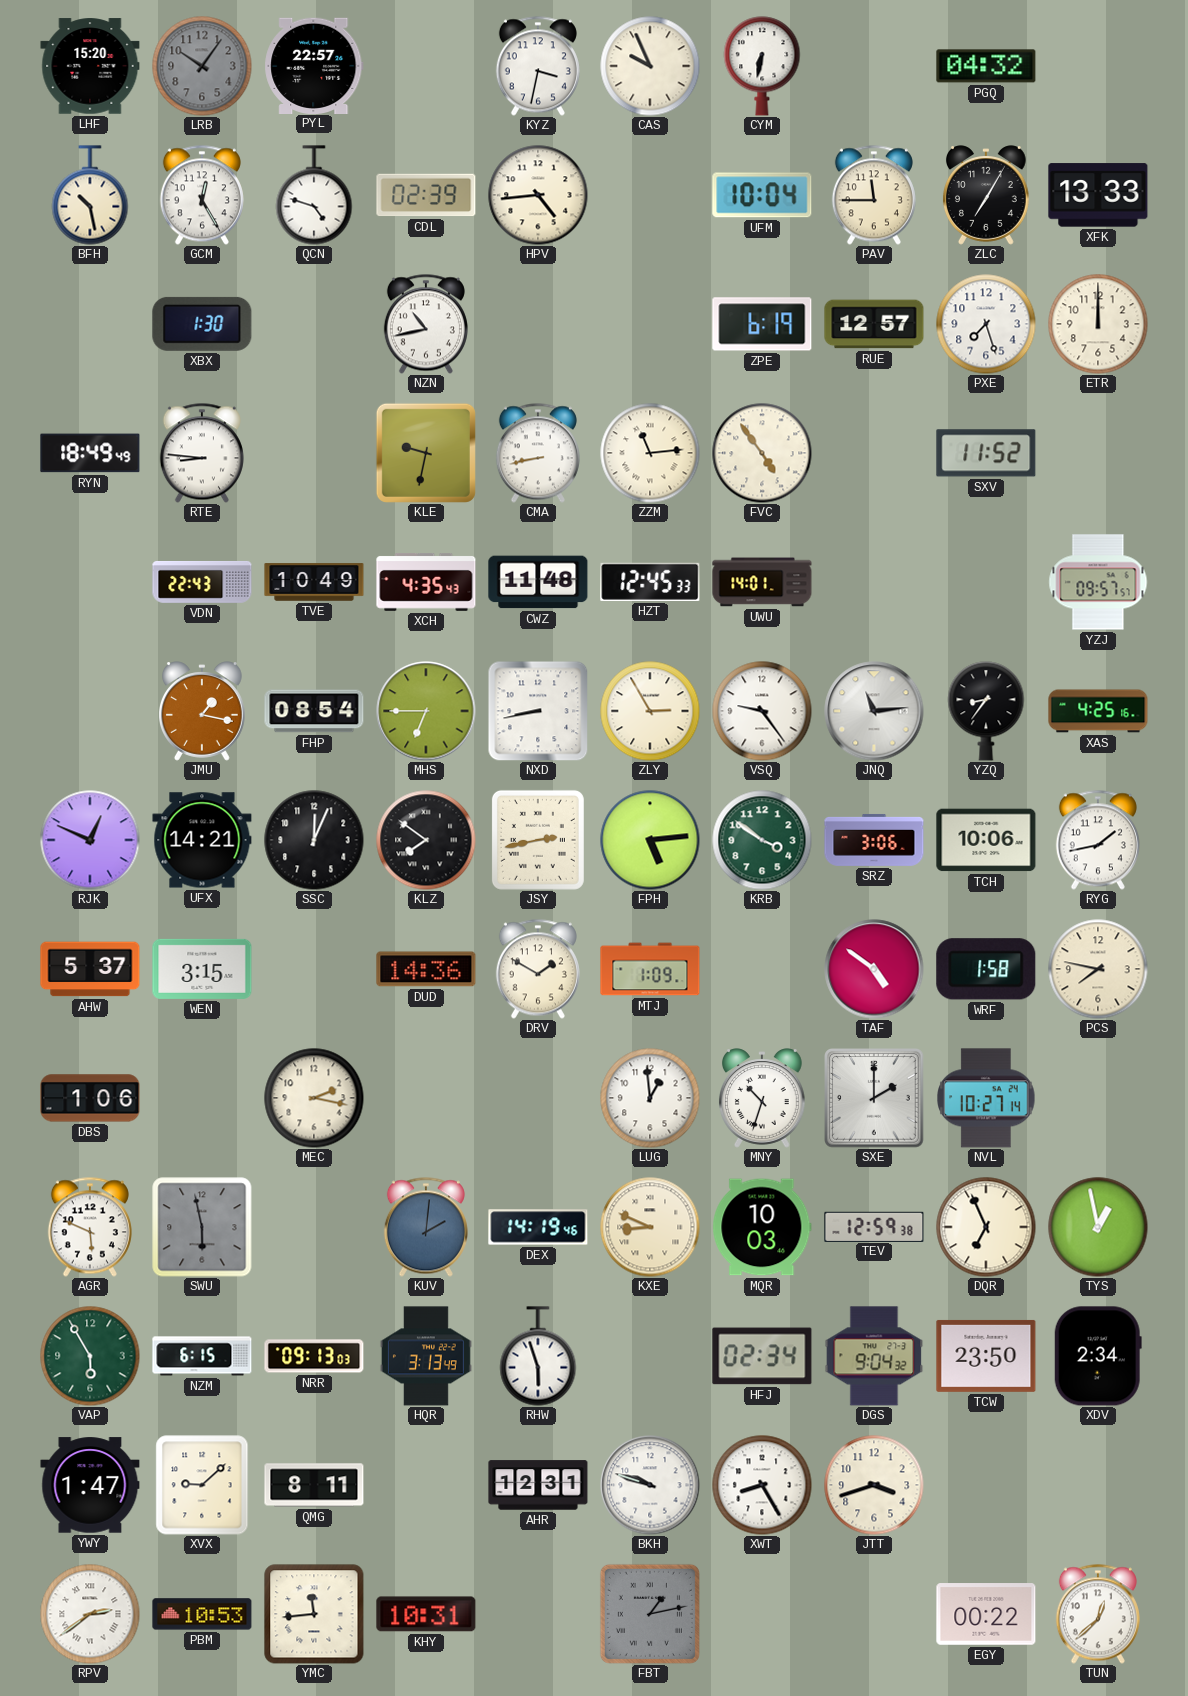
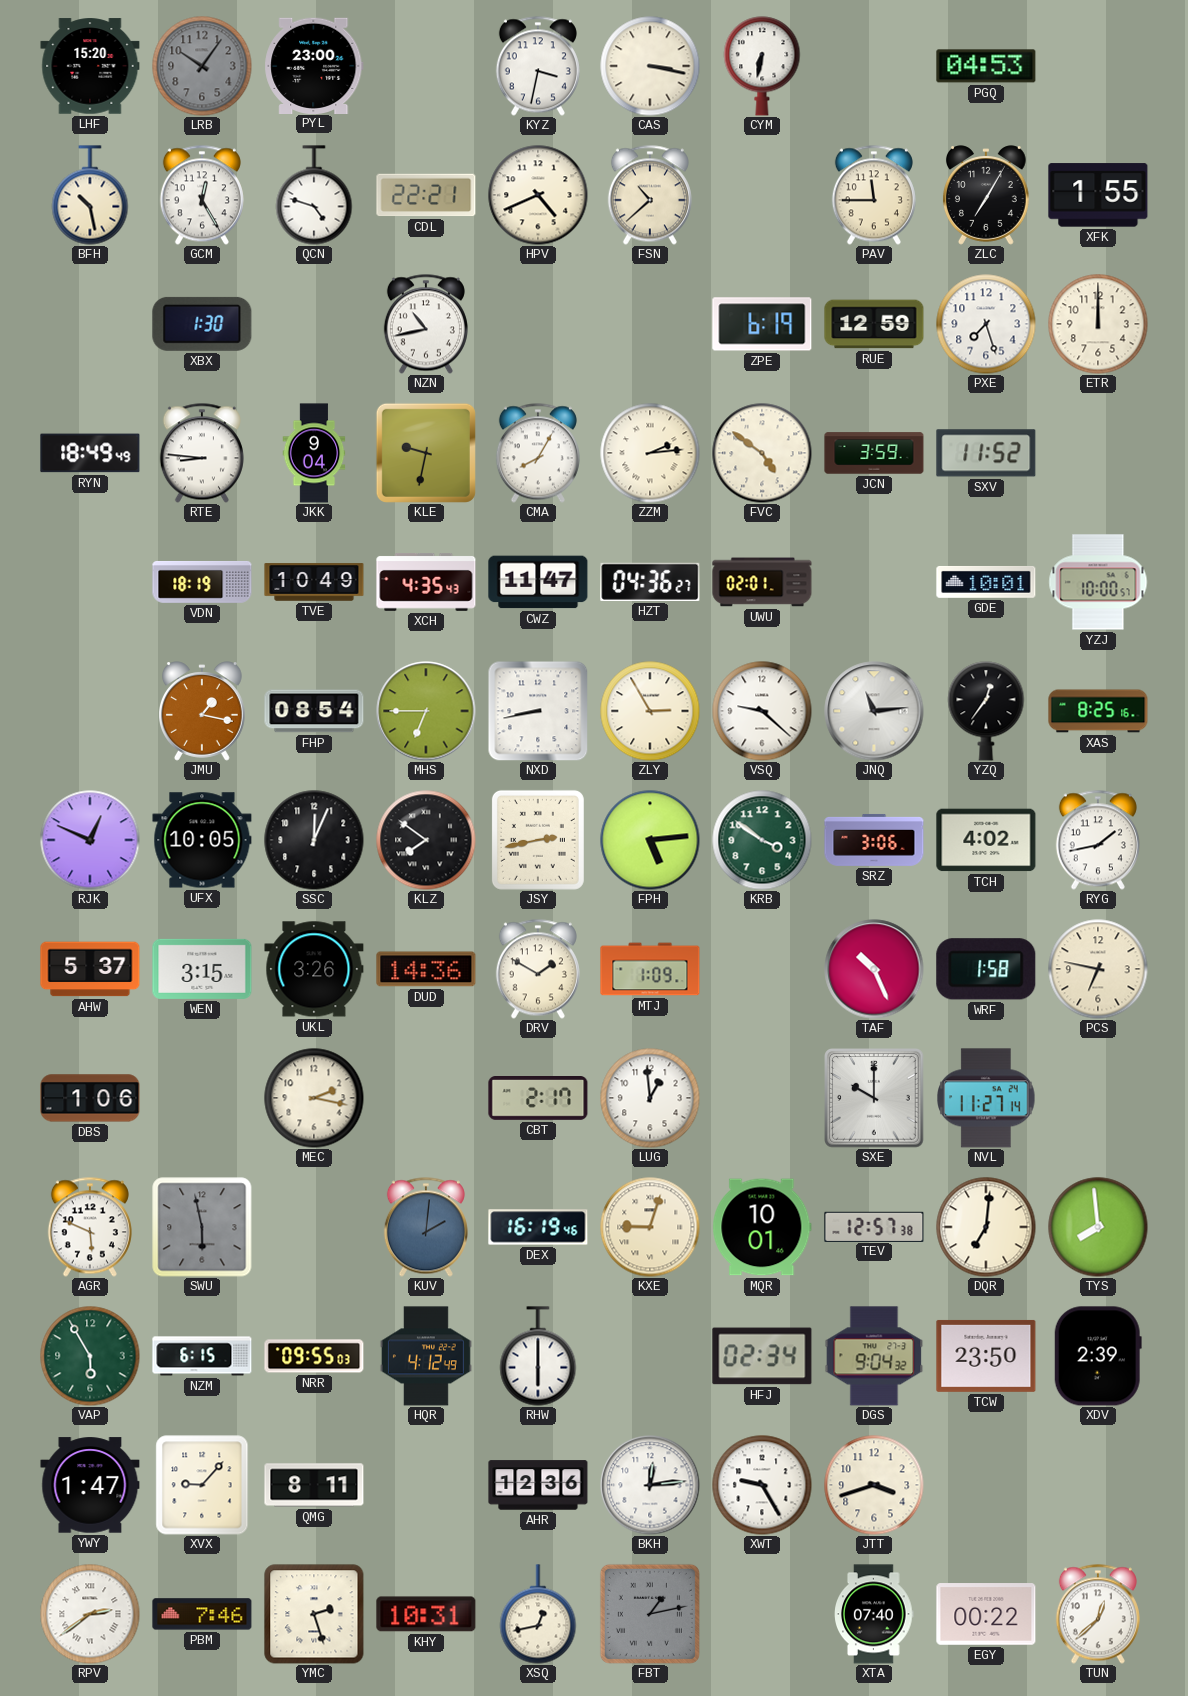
PYL: 22:57 -> 23:00
CAS: 9:56 -> 3:17
PGQ: 04:32 -> 04:53
CDL: 02:39 -> 22:21
HPV: 4:44 -> 4:41
FSN: none -> 10:38
UFM: 10:04 -> none
XFK: 13:33 -> 1:55
RUE: 12:57 -> 12:59
JKK: none -> 9:04
CMA: 8:43 -> 8:05
ZZM: 11:14 -> 2:14
FVC: 4:54 -> 4:51
JCN: none -> 3:59
VDN: 22:43 -> 18:19
CWZ: 11:48 -> 11:47
HZT: 12:45 -> 04:36
UWU: 14:01 -> 02:01
GDE: none -> 10:01
YZJ: 09:57 -> 10:00
VSQ: 9:24 -> 9:22
YZQ: 8:36 -> 12:36
XAS: 4:25 -> 8:25
UFX: 14:21 -> 10:05
TCH: 10:06 -> 4:02
UKL: none -> 3:26
TAF: 4:51 -> 10:26
PCS: 7:47 -> 6:47
CBT: none -> 2:17
MNY: 10:33 -> none
SXE: 2:00 -> 10:00
NVL: 10:27 -> 11:27
DEX: 14:19 -> 16:19
KXE: 8:49 -> 9:03
MQR: 10:03 -> 10:01
TEV: 12:59 -> 12:57
DQR: 6:56 -> 7:01
TYS: 12:58 -> 7:59
NRR: 09:13 -> 09:55
HQR: 3:13 -> 4:12
RHW: 5:57 -> 6:00
XDV: 2:34 -> 2:39
XVX: 9:08 -> 9:07
AHR: 12:31 -> 12:36
BKH: 9:48 -> 12:14
XWT: 8:25 -> 9:25
PBM: 10:53 -> 7:46
YMC: 11:44 -> 2:27
XSQ: none -> 12:43
XTA: none -> 07:40
